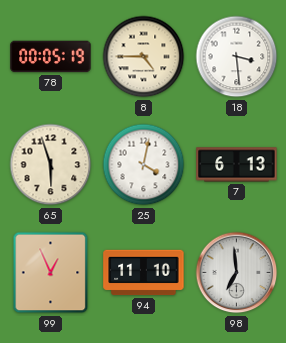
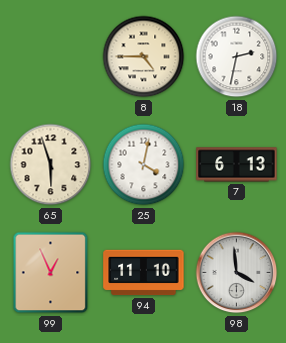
78: 00:05 -> none
18: 3:29 -> 2:32
98: 6:59 -> 3:59
